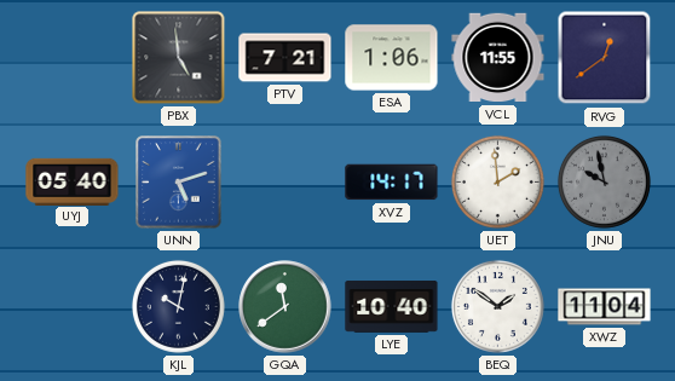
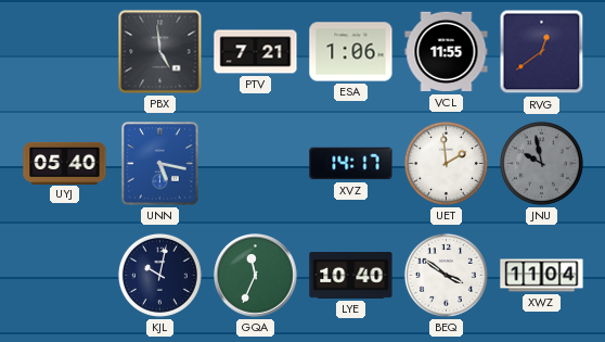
UNN: 5:12 -> 5:17
GQA: 11:39 -> 11:34
BEQ: 1:51 -> 3:51
